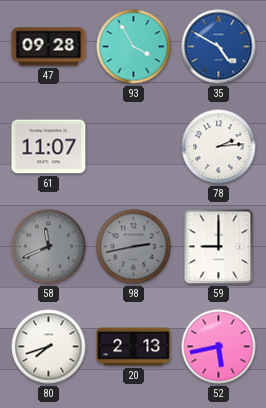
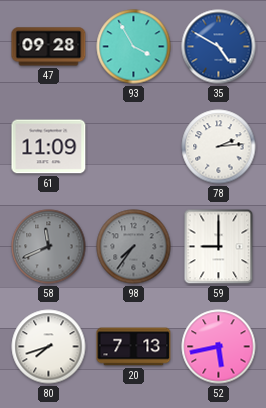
61: 11:07 -> 11:09
98: 2:43 -> 7:36
20: 2:13 -> 7:13
